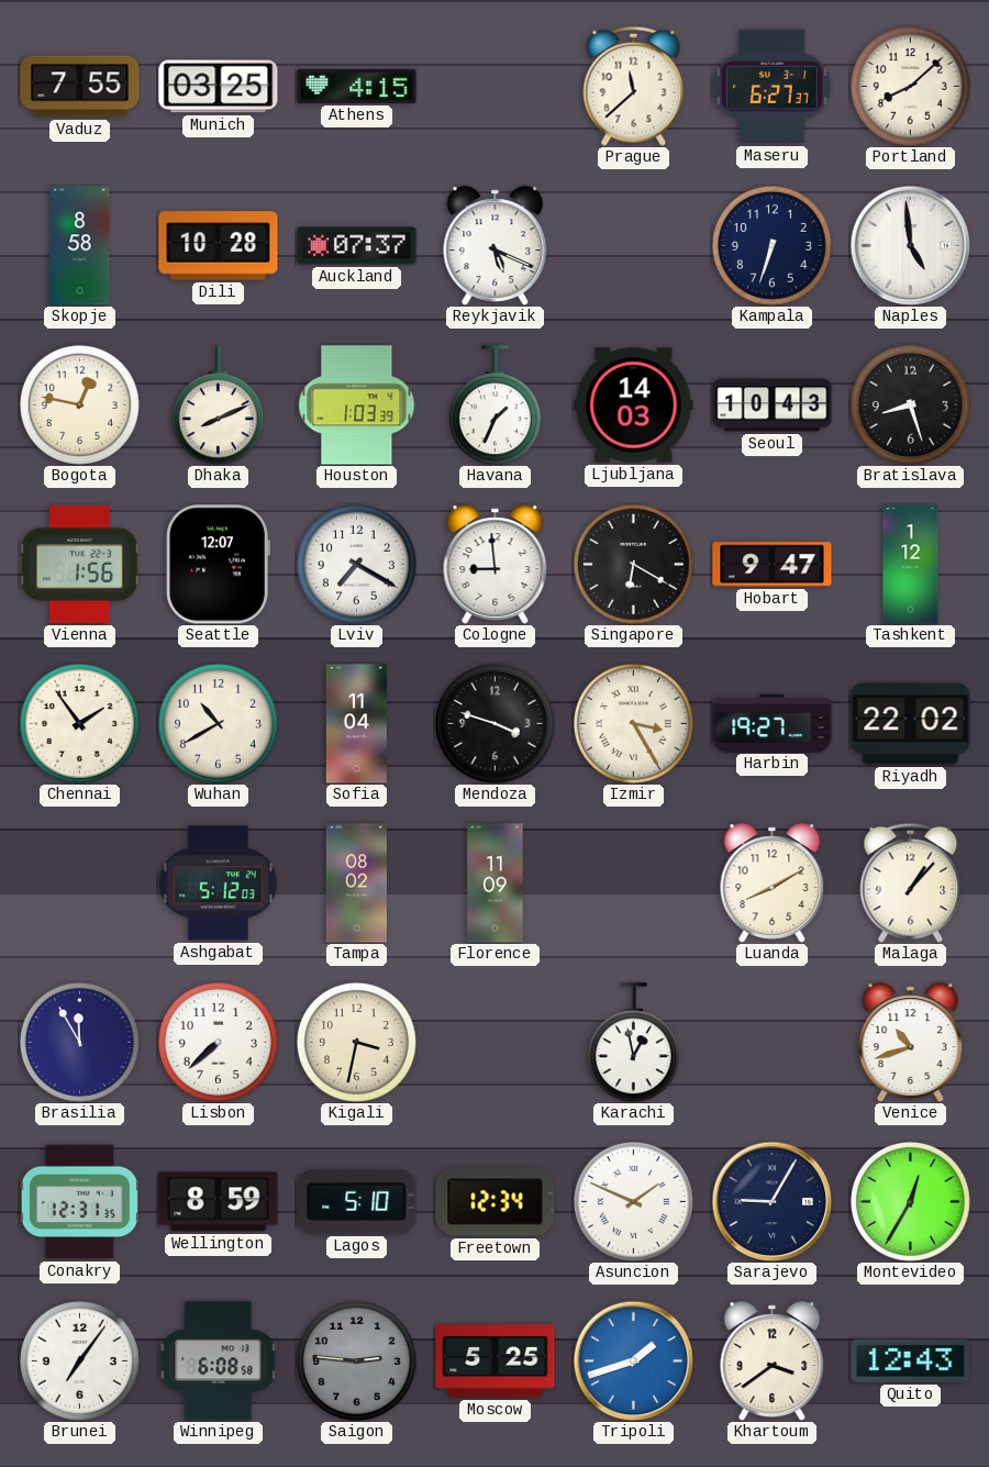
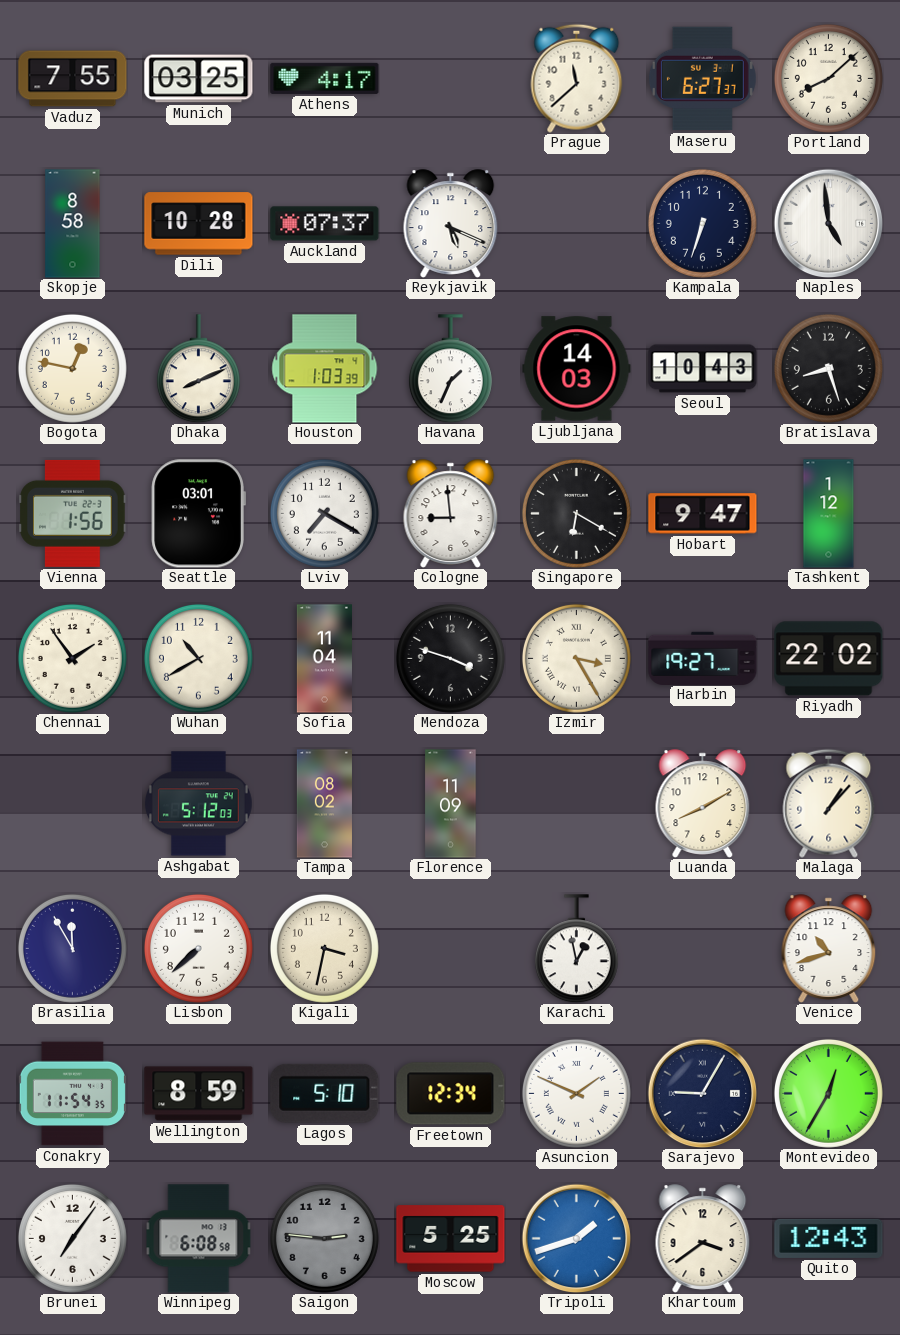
Athens: 4:15 -> 4:17
Seattle: 12:07 -> 03:01
Conakry: 12:31 -> 11:54
